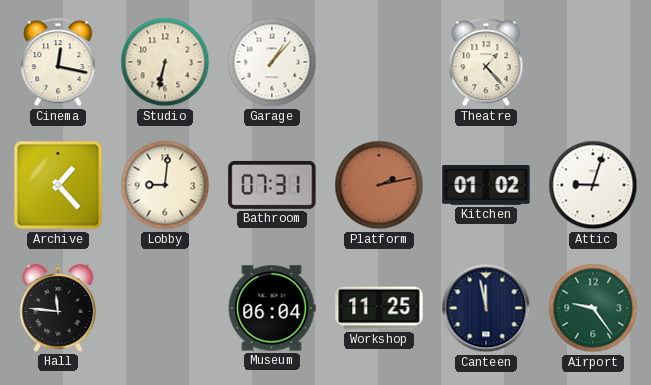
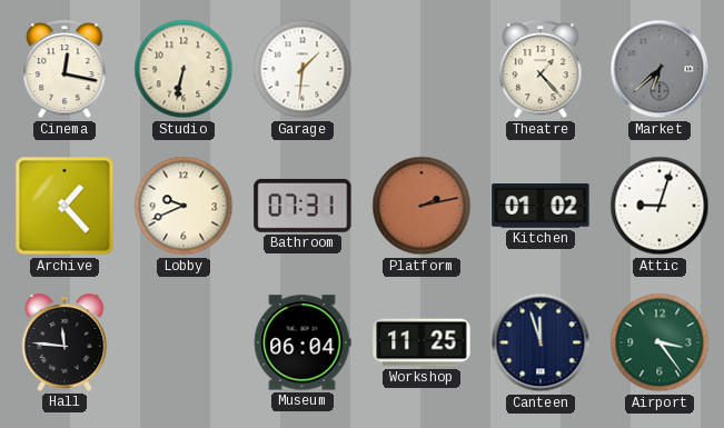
Garage: 1:07 -> 1:31
Market: none -> 6:38
Lobby: 9:01 -> 9:41
Canteen: 11:58 -> 11:57
Airport: 9:24 -> 3:24
